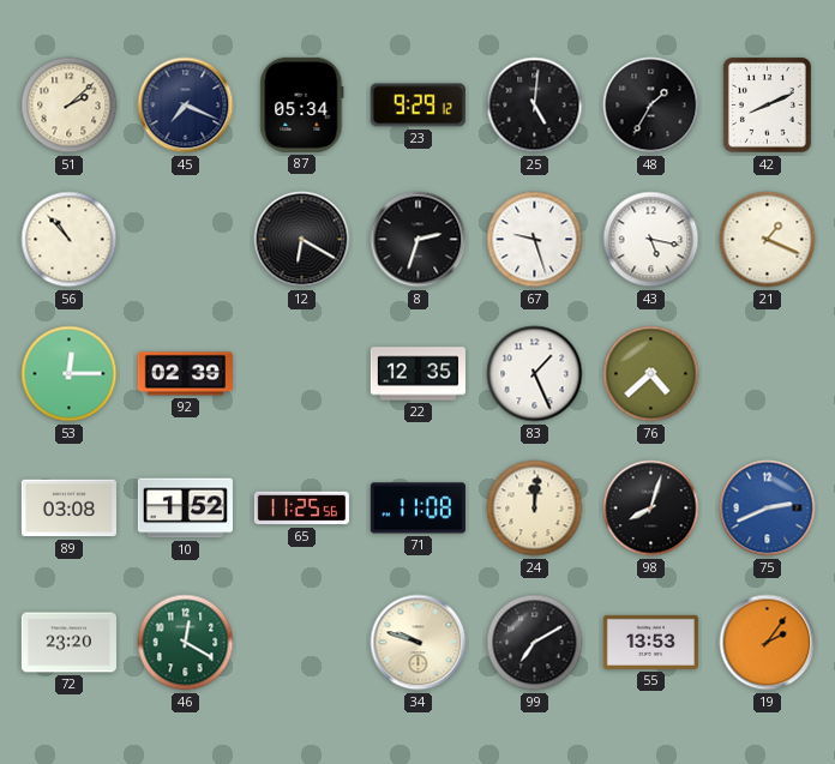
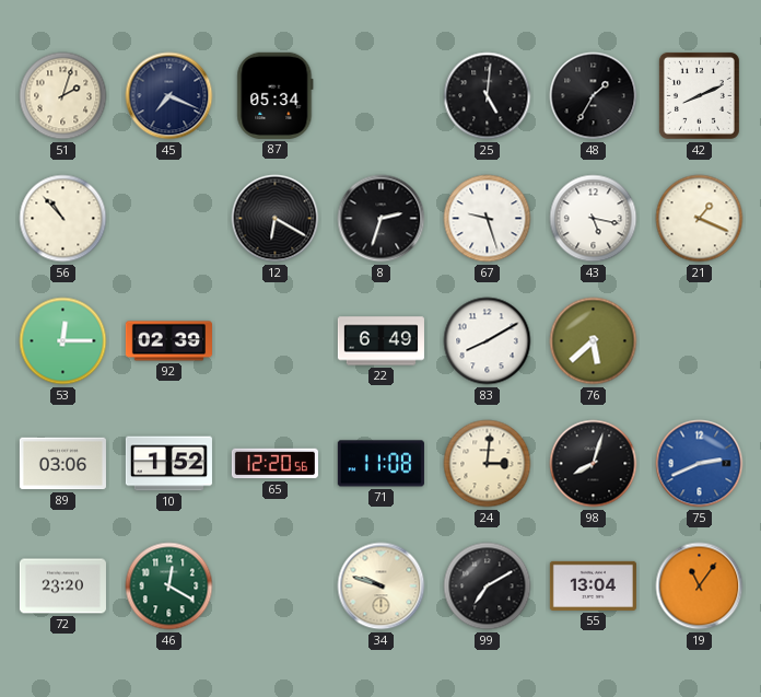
51: 2:08 -> 2:03
23: 9:29 -> none
22: 12:35 -> 6:49
83: 1:26 -> 8:10
76: 4:38 -> 5:38
89: 03:08 -> 03:06
65: 11:25 -> 12:20
24: 12:01 -> 3:01
55: 13:53 -> 13:04
19: 2:06 -> 11:06
